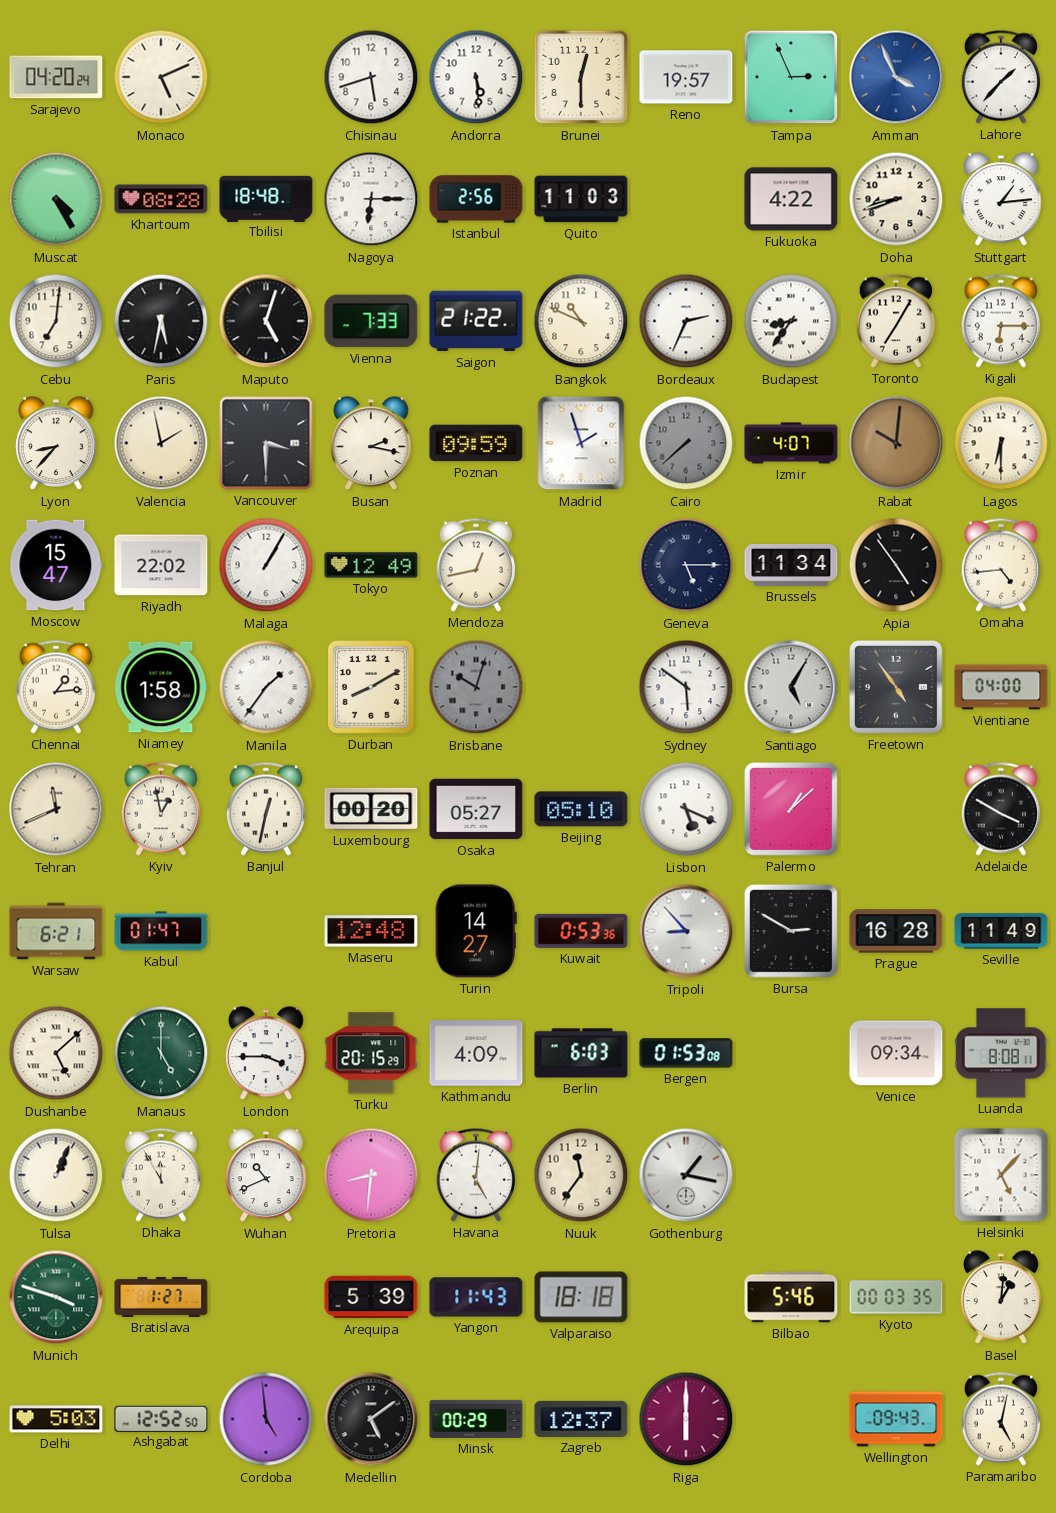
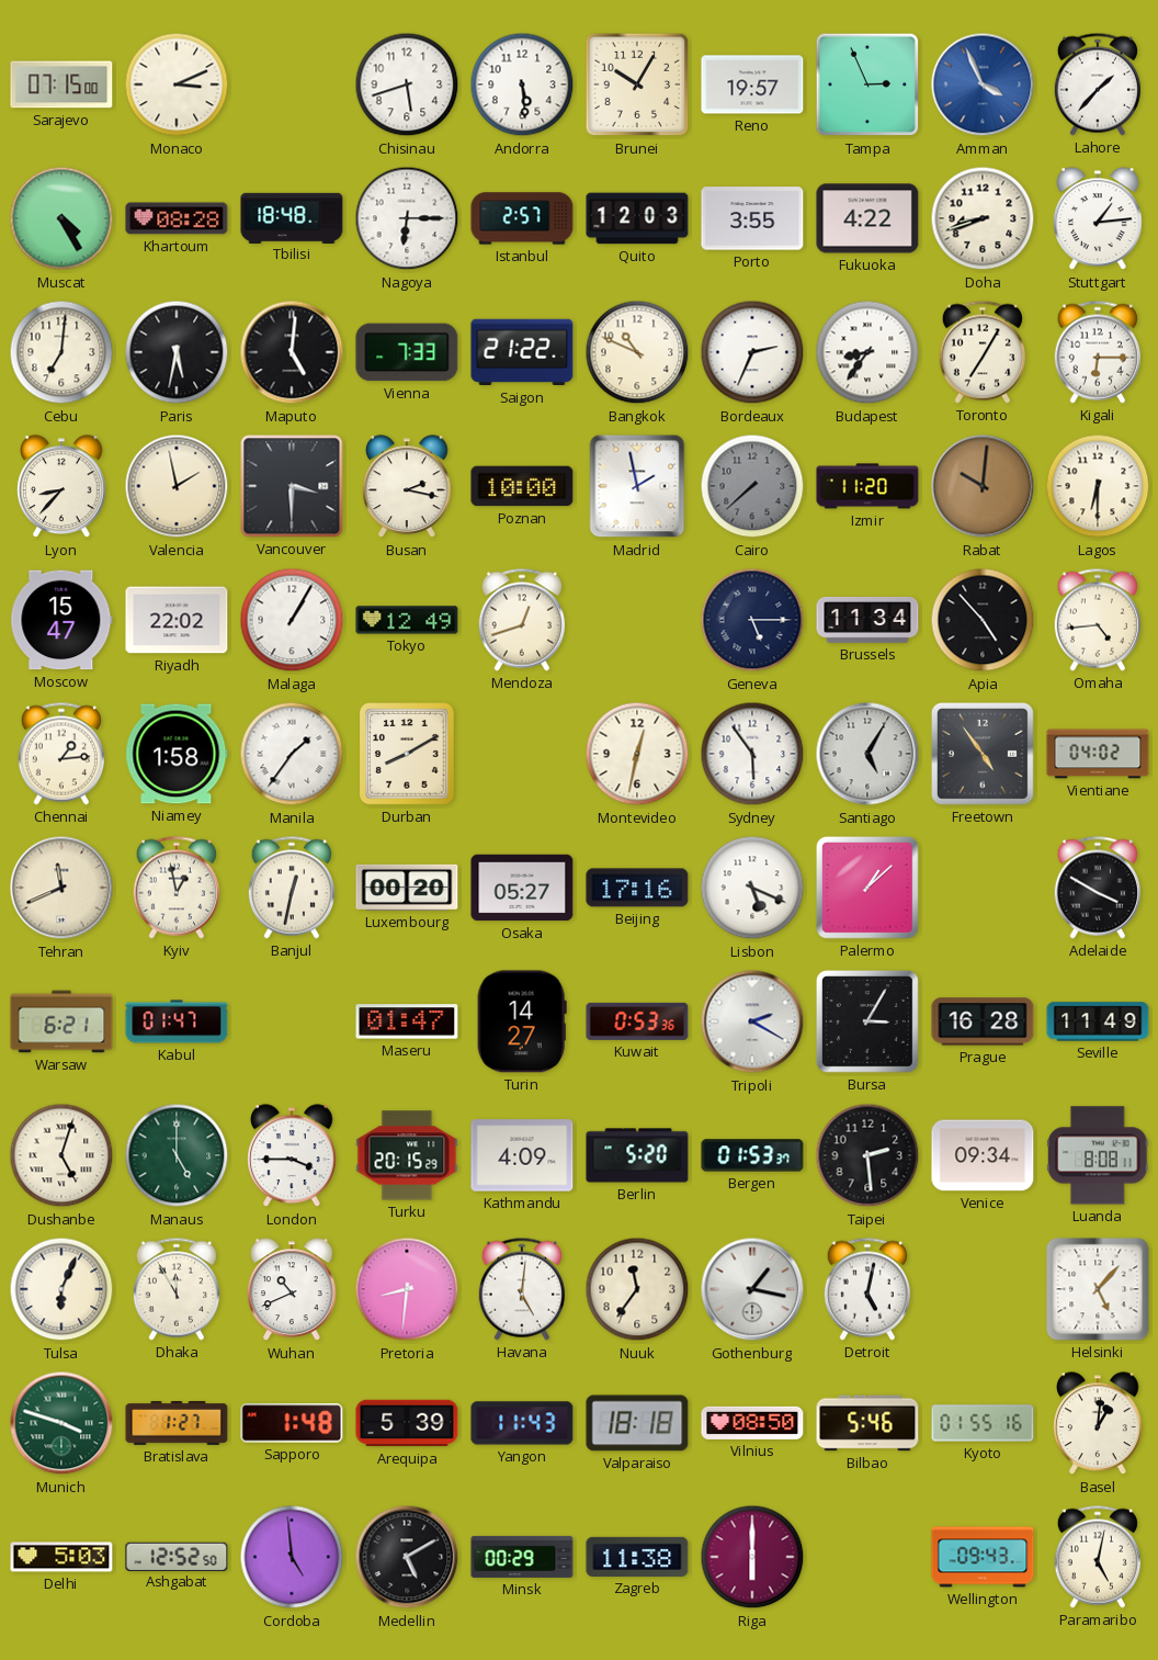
Sarajevo: 04:20 -> 07:15
Monaco: 5:11 -> 3:11
Brunei: 12:30 -> 10:05
Istanbul: 2:56 -> 2:57
Quito: 11:03 -> 12:03
Porto: none -> 3:55
Maputo: 5:03 -> 5:01
Poznan: 09:59 -> 10:00
Madrid: 1:57 -> 1:58
Izmir: 4:07 -> 11:20
Mendoza: 12:43 -> 12:42
Apia: 4:54 -> 4:53
Brisbane: 10:03 -> none
Montevideo: none -> 12:32
Sydney: 5:51 -> 5:54
Vientiane: 04:00 -> 04:02
Beijing: 05:10 -> 17:16
Maseru: 12:48 -> 01:47
Tripoli: 8:53 -> 2:20
Bursa: 2:50 -> 3:05
Dushanbe: 5:08 -> 5:03
Berlin: 6:03 -> 5:20
Bergen: 01:53:08 -> 01:53:37
Taipei: none -> 2:29
Tulsa: 1:04 -> 6:04
Detroit: none -> 5:02
Sapporo: none -> 1:48
Vilnius: none -> 08:50
Kyoto: 00:03 -> 01:55
Medellin: 5:09 -> 5:10
Zagreb: 12:37 -> 11:38
